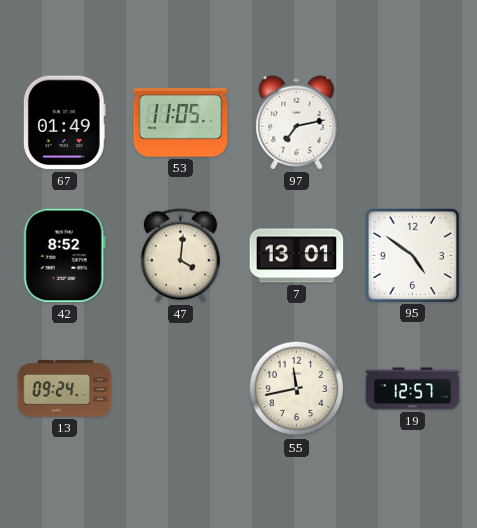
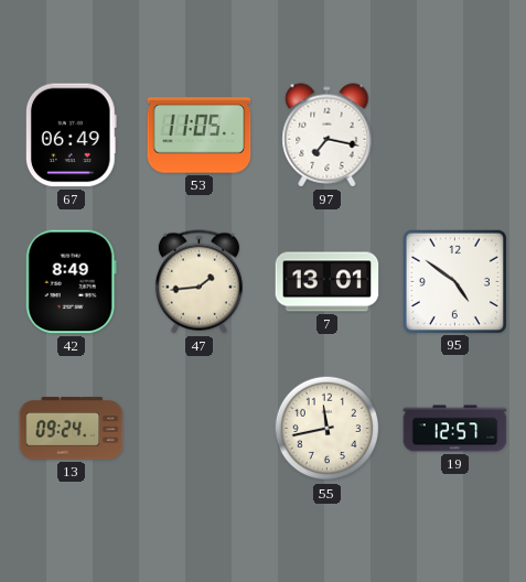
67: 01:49 -> 06:49
97: 7:13 -> 7:17
42: 8:52 -> 8:49
47: 4:01 -> 1:44
